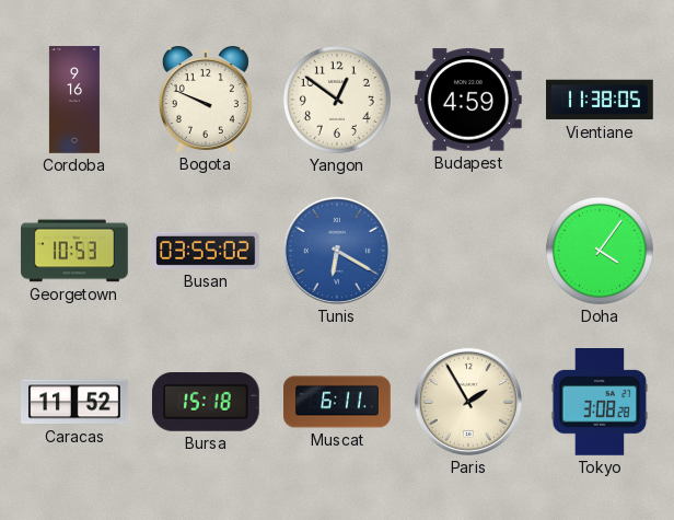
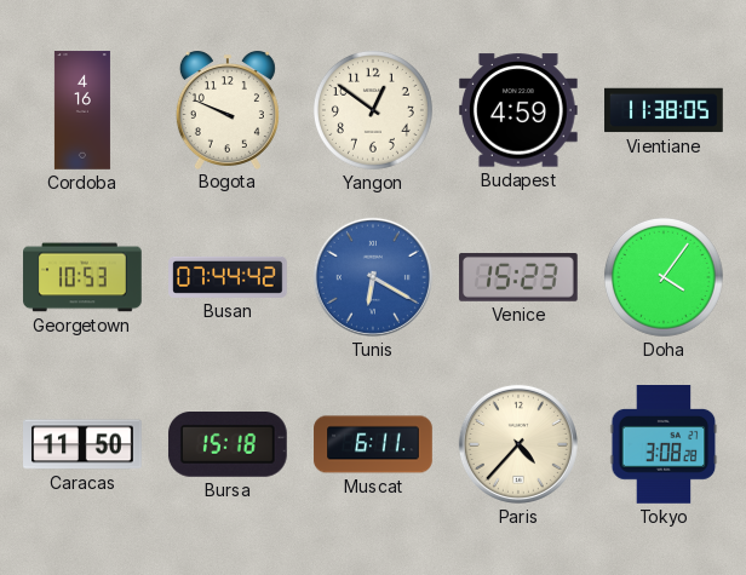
Cordoba: 9:16 -> 4:16
Busan: 03:55 -> 07:44
Venice: none -> 15:23
Caracas: 11:52 -> 11:50
Paris: 1:55 -> 4:37
